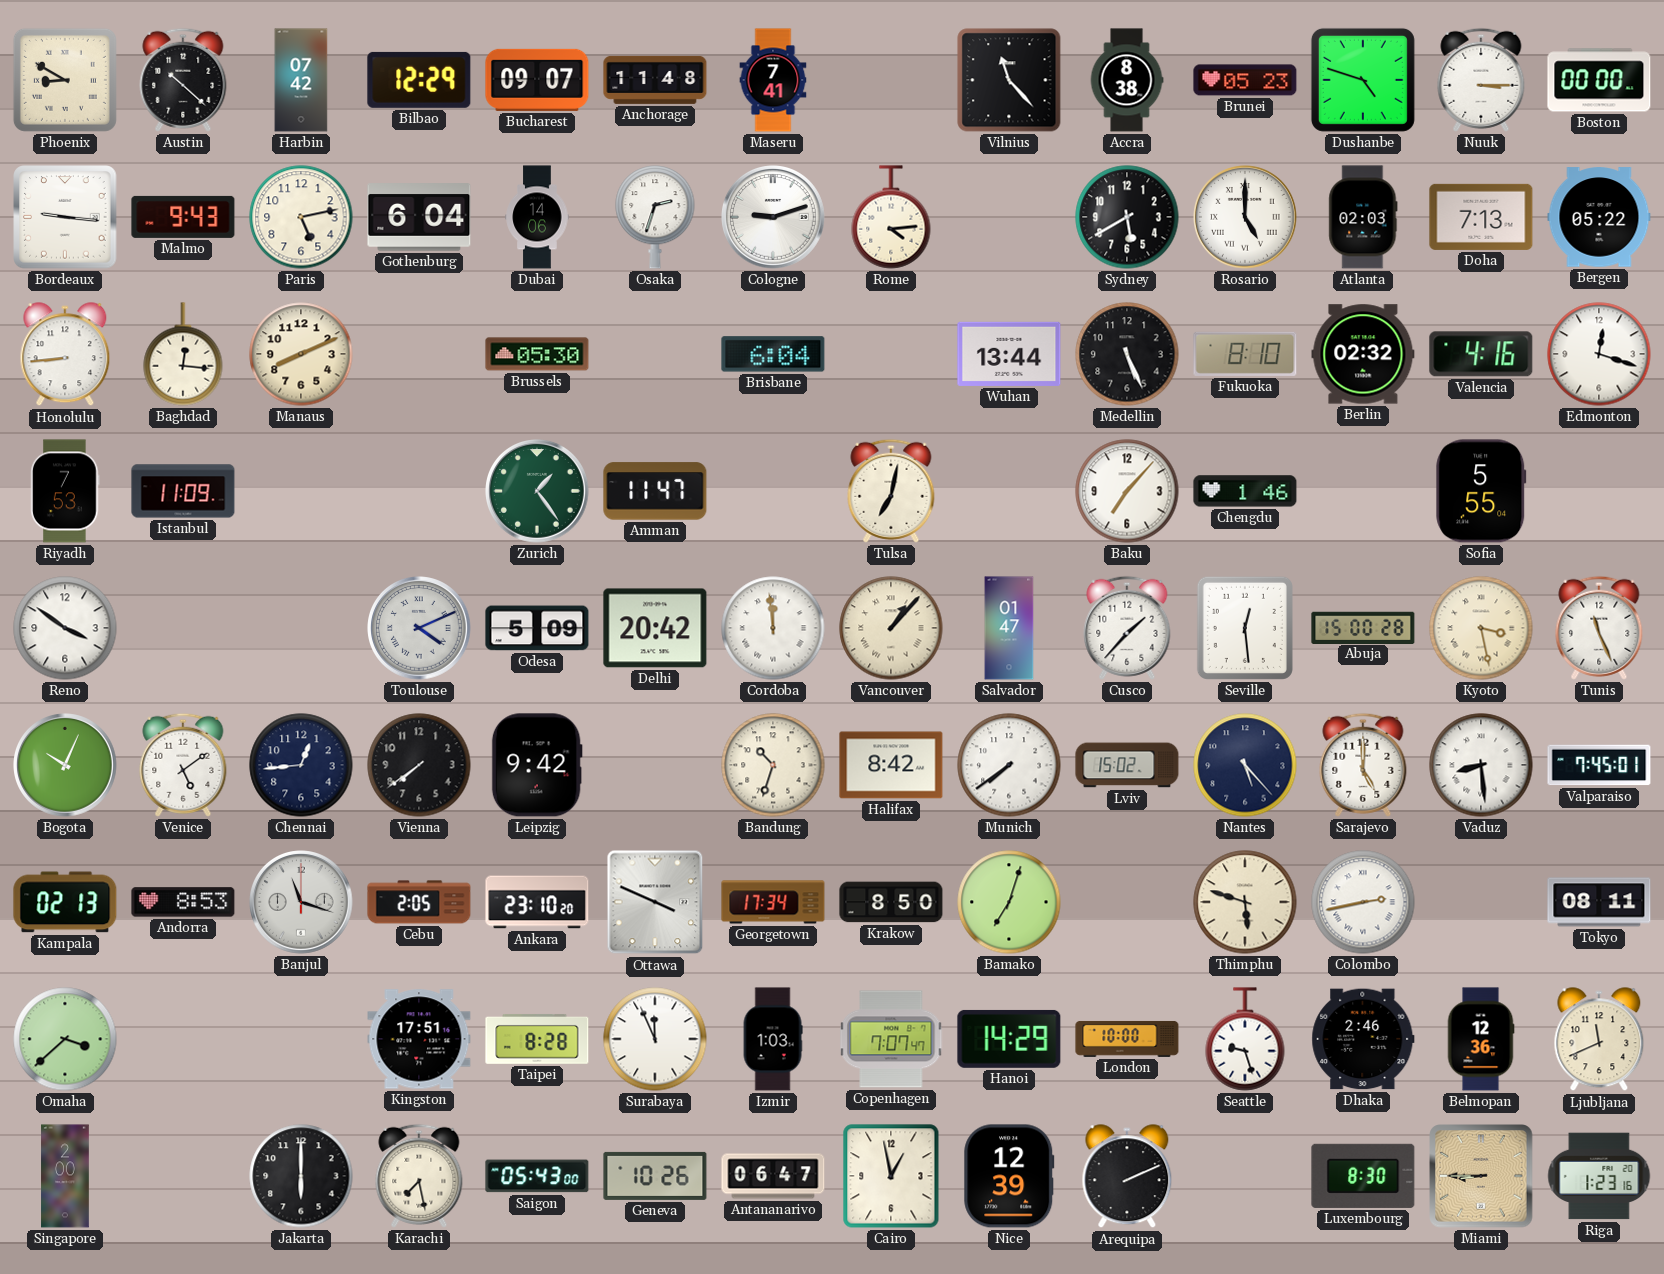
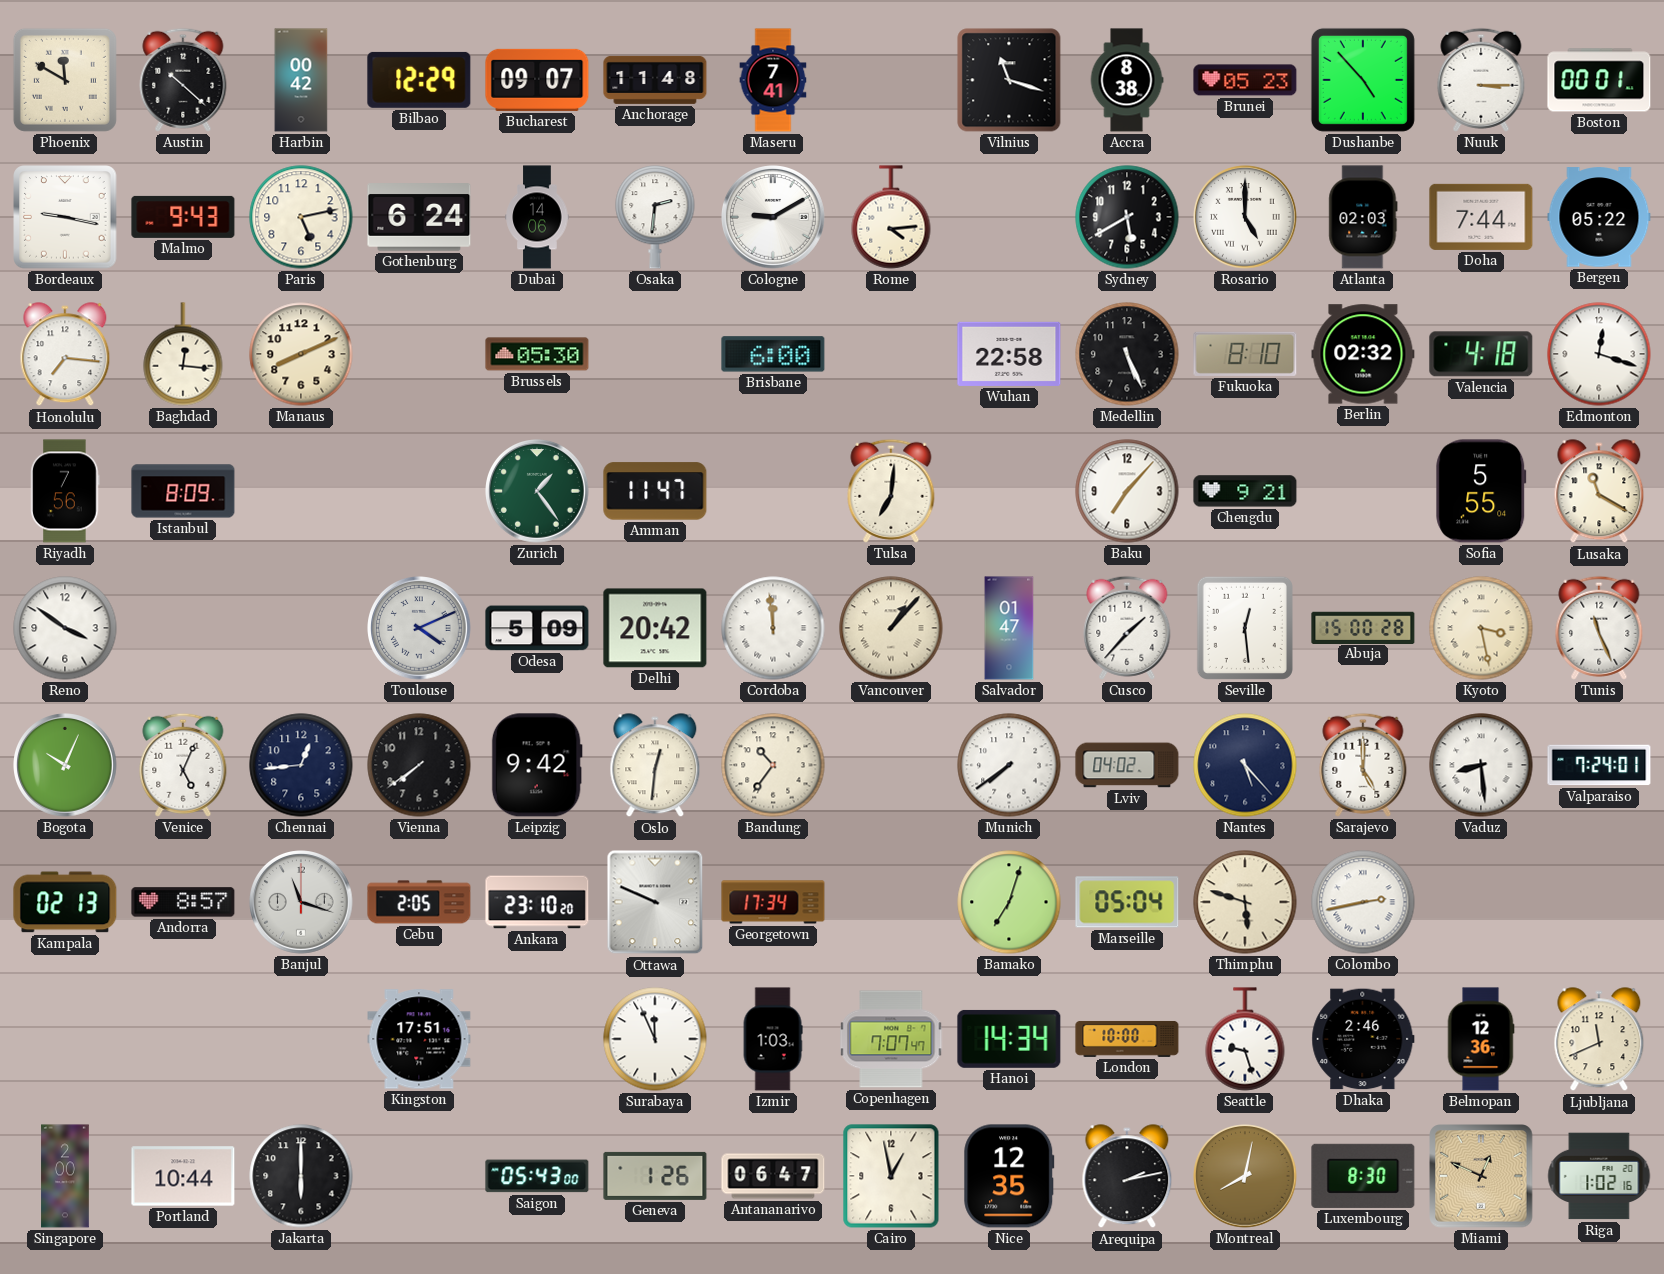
Phoenix: 8:50 -> 11:50
Harbin: 07:42 -> 00:42
Vilnius: 11:23 -> 11:18
Dushanbe: 4:48 -> 4:53
Boston: 00:00 -> 00:01
Bordeaux: 9:16 -> 9:17
Gothenburg: 6:04 -> 6:24
Osaka: 2:33 -> 2:31
Cologne: 9:12 -> 9:10
Doha: 7:13 -> 7:44
Honolulu: 8:44 -> 7:16
Brisbane: 6:04 -> 6:00
Wuhan: 13:44 -> 22:58
Valencia: 4:16 -> 4:18
Riyadh: 7:53 -> 7:56
Istanbul: 11:09 -> 8:09
Tulsa: 7:02 -> 7:01
Chengdu: 1:46 -> 9:21
Lusaka: none -> 11:20
Venice: 5:09 -> 5:04
Oslo: none -> 12:31
Bandung: 10:33 -> 10:36
Halifax: 8:42 -> none
Lviv: 15:02 -> 04:02
Valparaiso: 7:45 -> 7:24
Andorra: 8:53 -> 8:57
Ottawa: 3:49 -> 9:49
Krakow: 8:50 -> none
Marseille: none -> 05:04
Tokyo: 08:11 -> none
Omaha: 3:38 -> none
Taipei: 8:28 -> none
Hanoi: 14:29 -> 14:34
Portland: none -> 10:44
Karachi: 7:28 -> none
Geneva: 10:26 -> 1:26
Nice: 12:39 -> 12:35
Arequipa: 2:11 -> 2:13
Montreal: none -> 8:02
Miami: 8:45 -> 12:49
Riga: 1:23 -> 1:02
